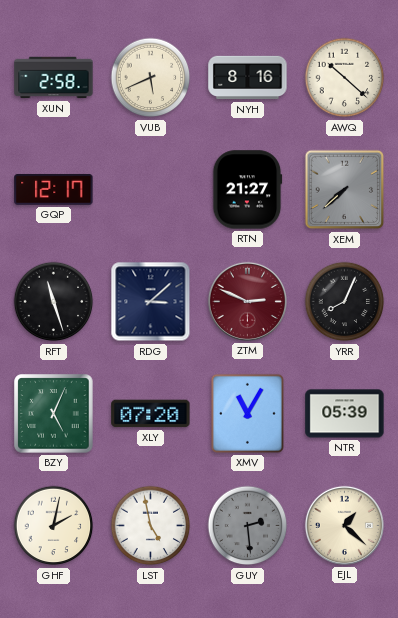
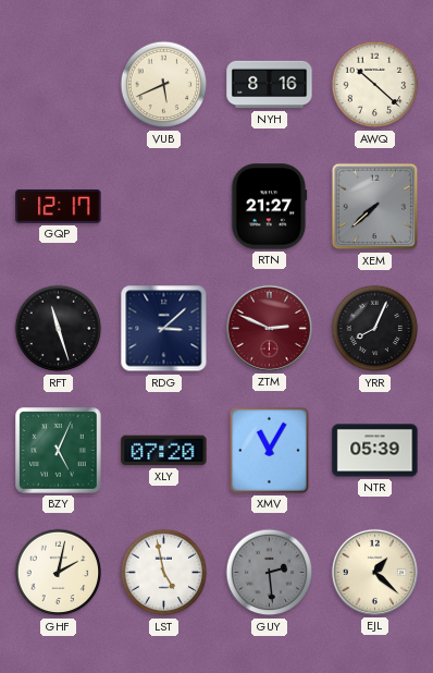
XUN: 2:58 -> none
